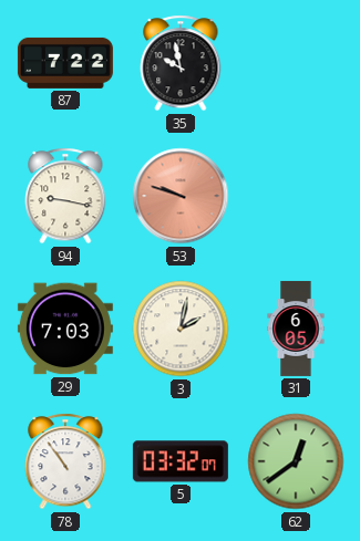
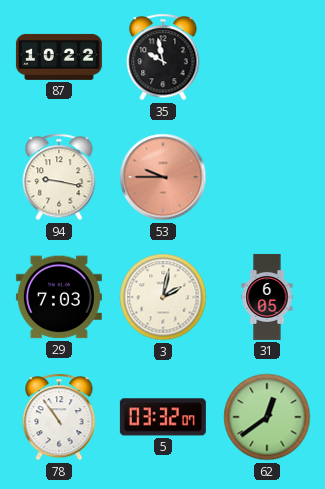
87: 7:22 -> 10:22
53: 9:48 -> 9:45
